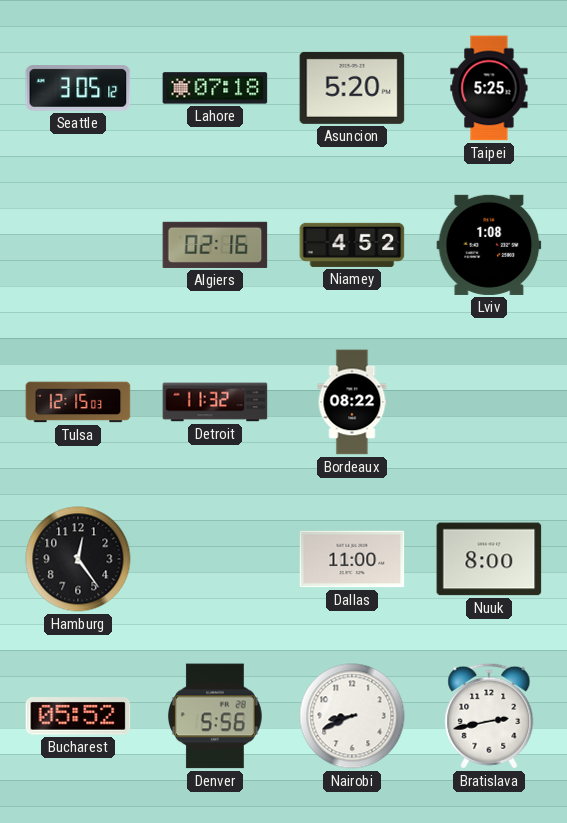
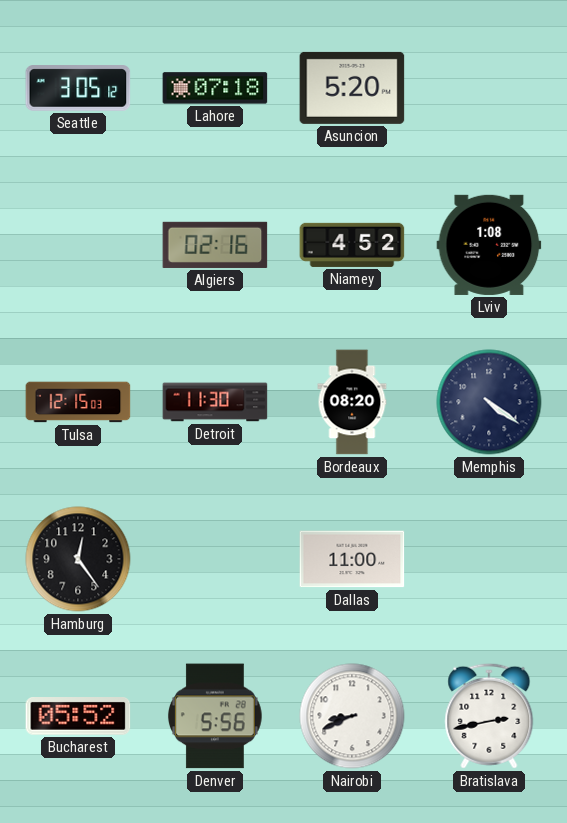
Taipei: 5:25 -> none
Detroit: 11:32 -> 11:30
Bordeaux: 08:22 -> 08:20
Memphis: none -> 4:21
Nuuk: 8:00 -> none
